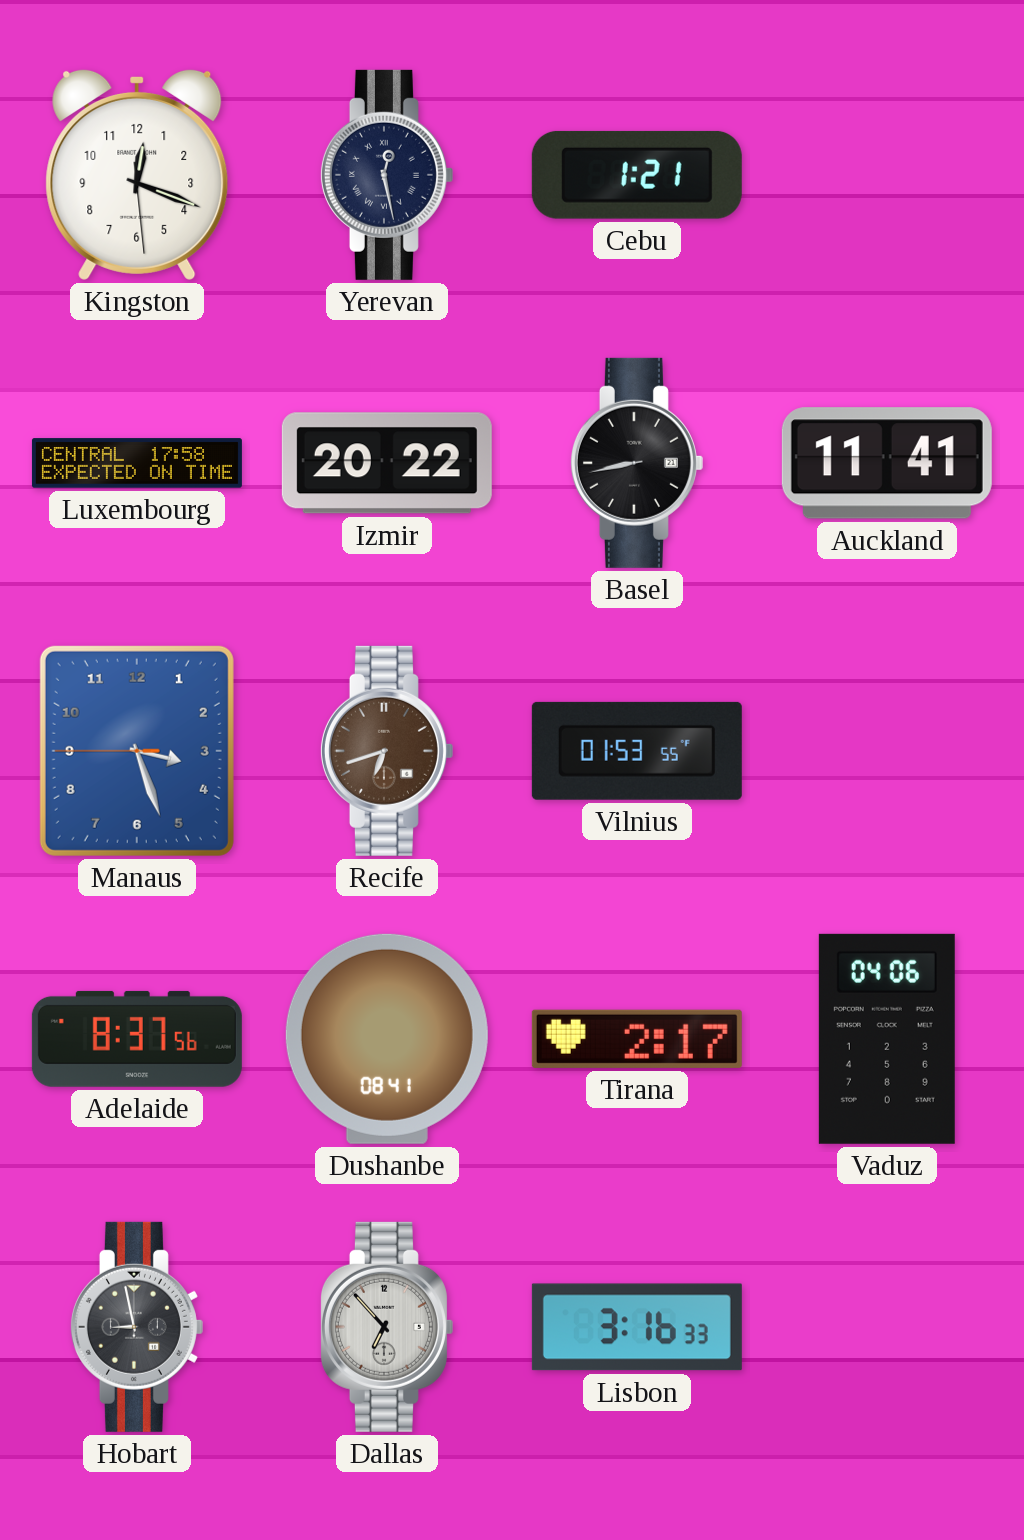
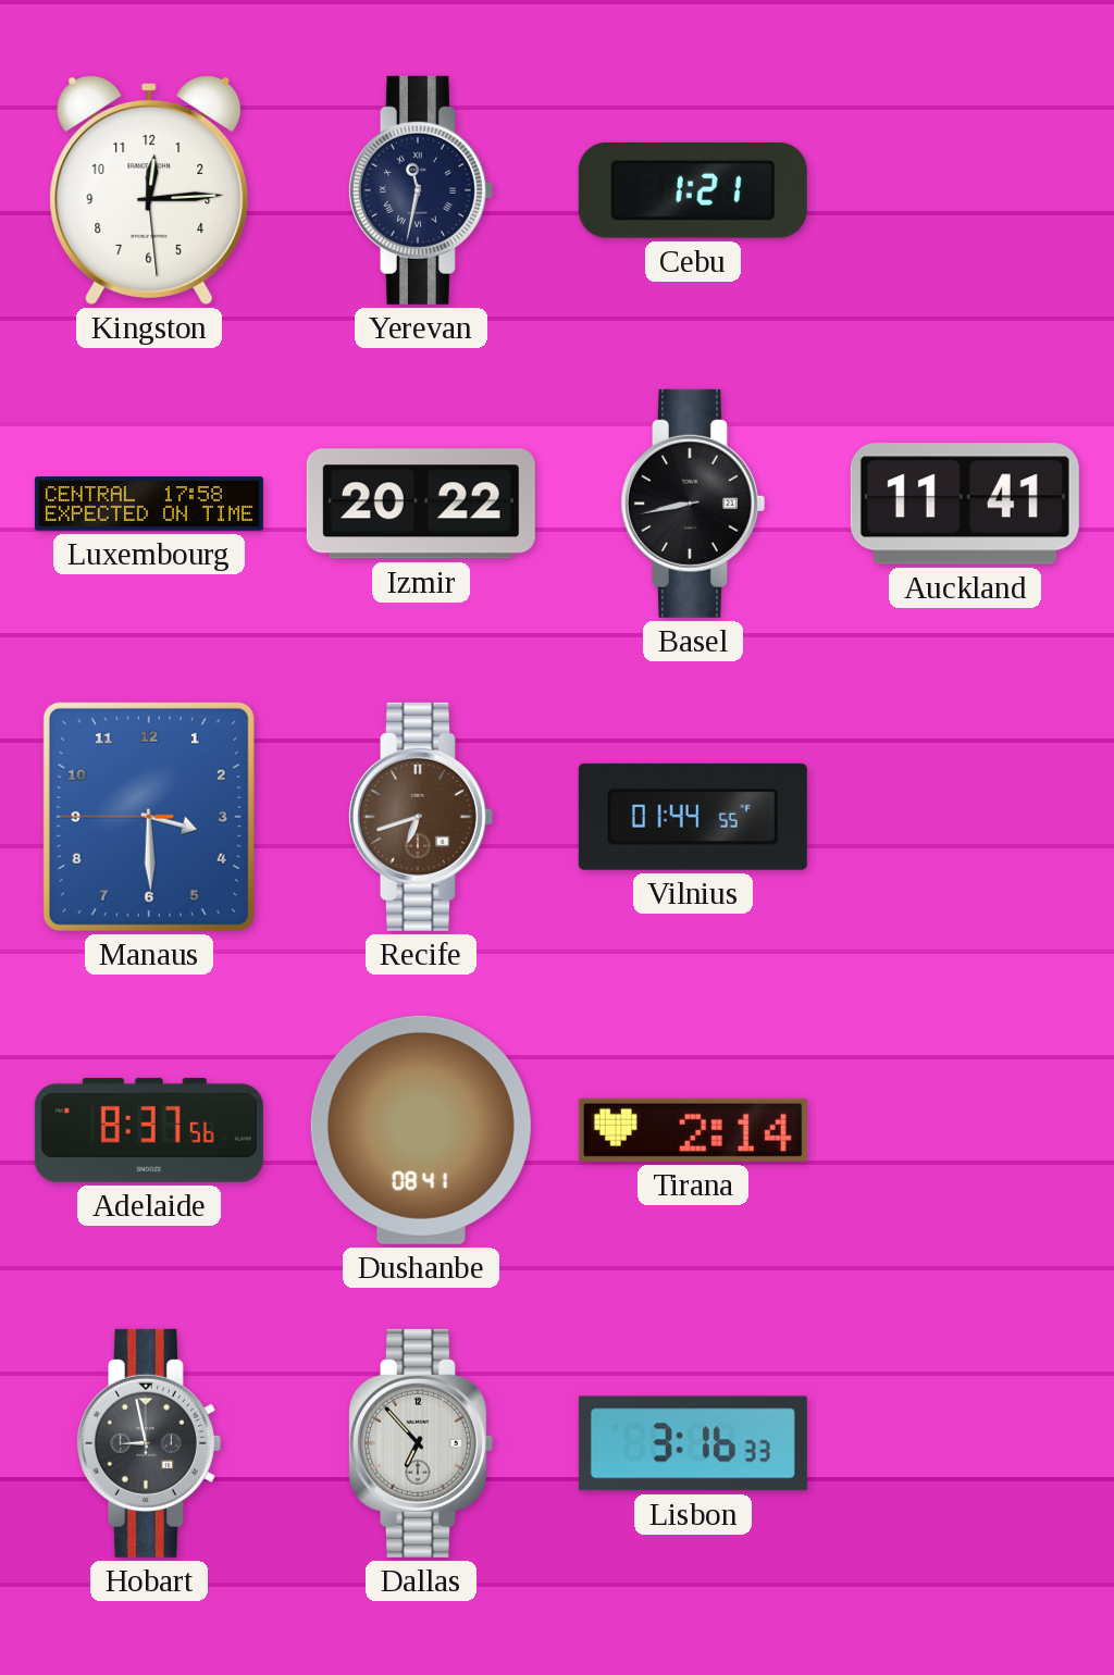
Kingston: 12:18 -> 12:14
Yerevan: 12:28 -> 11:32
Manaus: 3:26 -> 3:29
Vilnius: 01:53 -> 01:44
Tirana: 2:17 -> 2:14
Vaduz: 04:06 -> none
